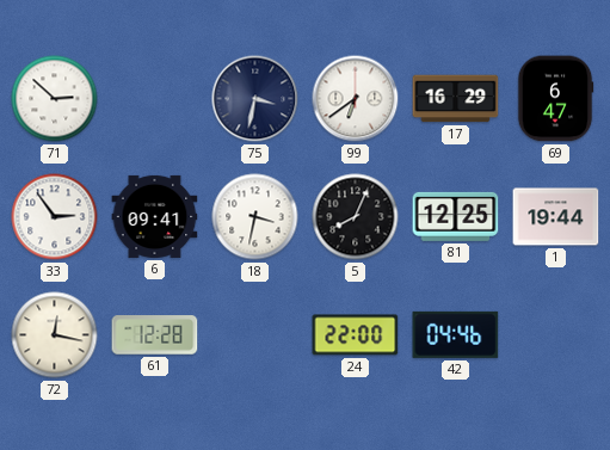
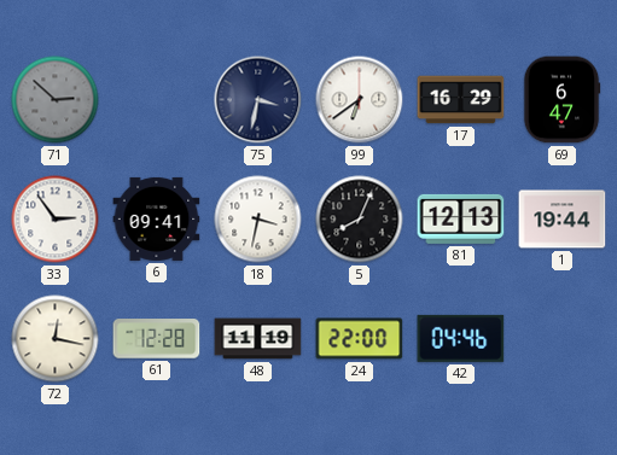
71 dial: white -> grey
81: 12:25 -> 12:13
48: none -> 11:19
